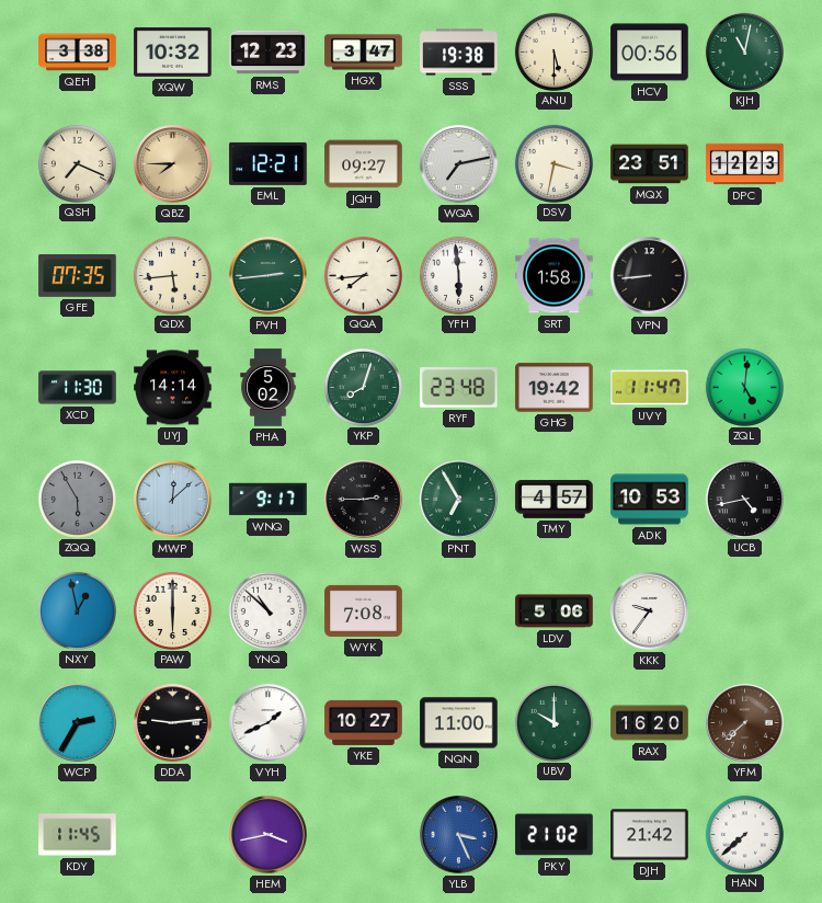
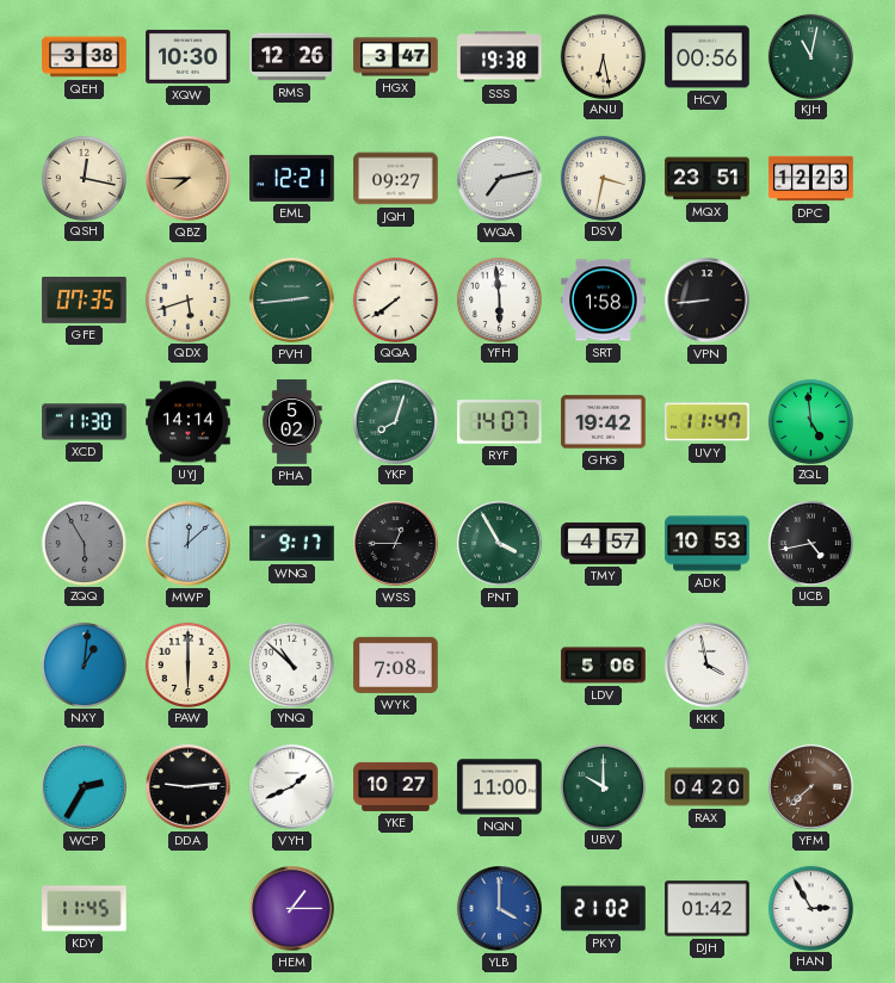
XQW: 10:32 -> 10:30
RMS: 12:23 -> 12:26
ANU: 5:30 -> 6:28
QSH: 7:19 -> 12:17
QDX: 5:44 -> 5:42
QQA: 7:44 -> 7:39
RYF: 23:48 -> 14:07
ZQL: 5:01 -> 4:59
WSS: 2:45 -> 12:45
PNT: 6:55 -> 3:55
NXY: 12:58 -> 1:01
KKK: 9:36 -> 3:58
RAX: 16:20 -> 04:20
HEM: 3:43 -> 1:15
YLB: 3:26 -> 4:00
DJH: 21:42 -> 01:42
HAN: 7:38 -> 2:55
